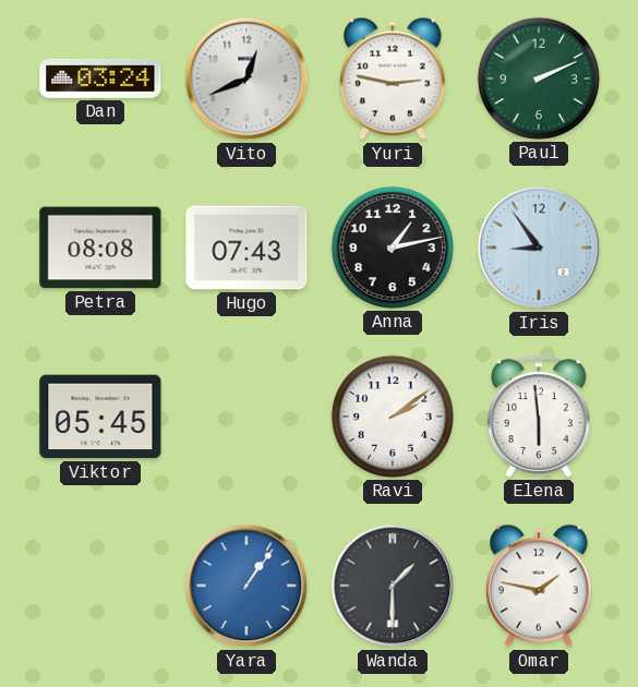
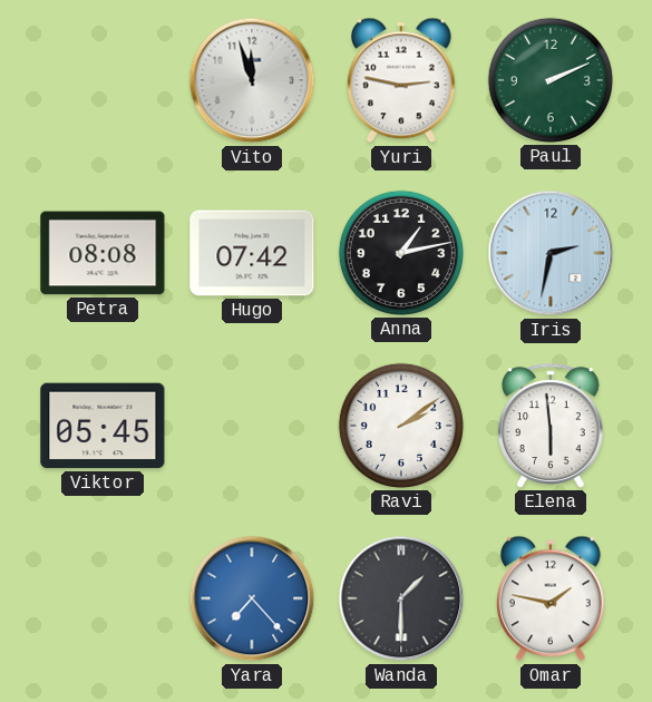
Dan: 03:24 -> none
Vito: 12:41 -> 11:57
Hugo: 07:43 -> 07:42
Iris: 8:54 -> 2:32
Yara: 1:06 -> 7:23
